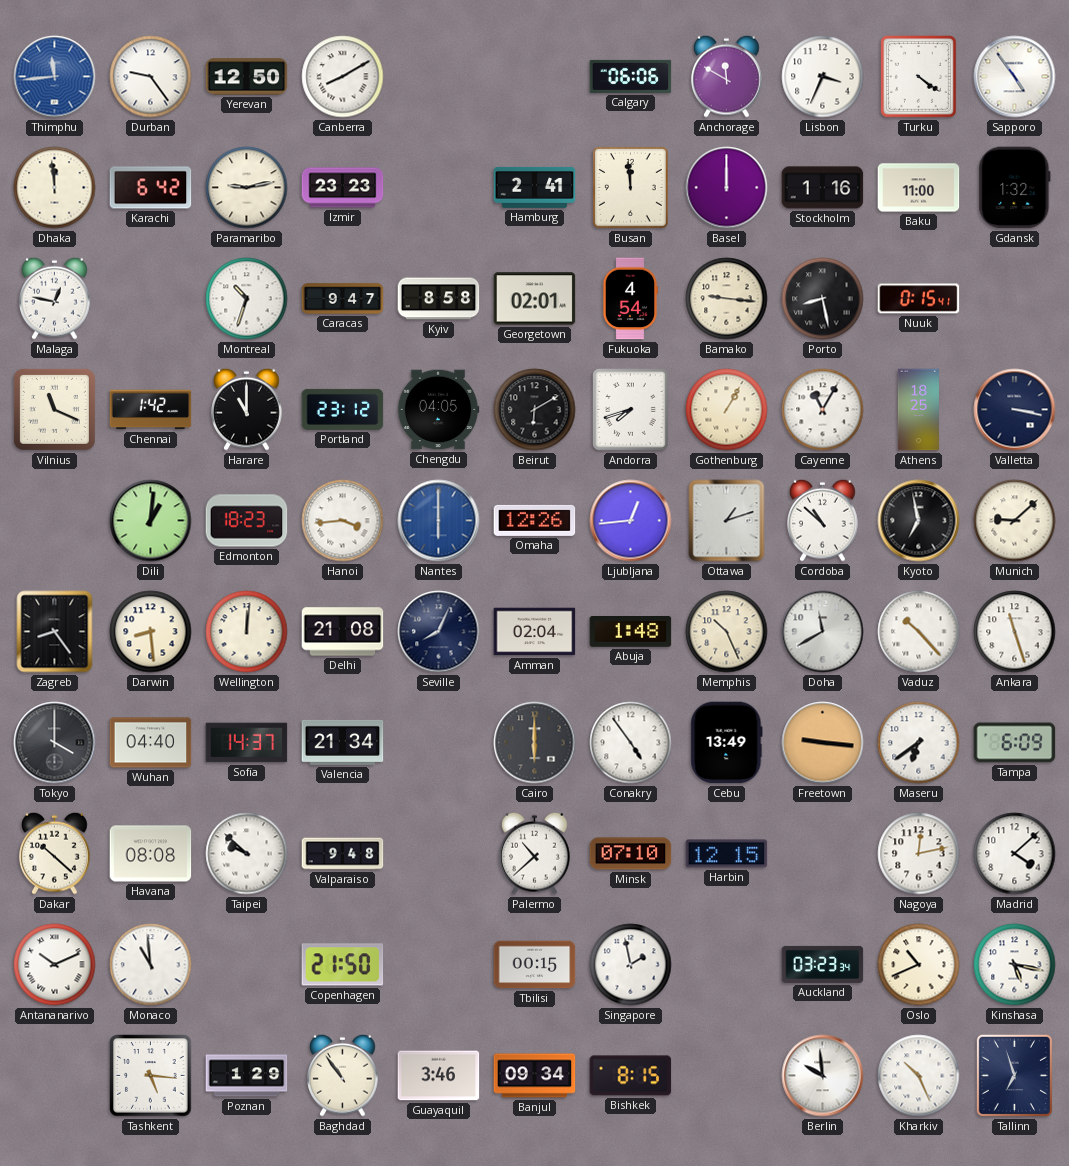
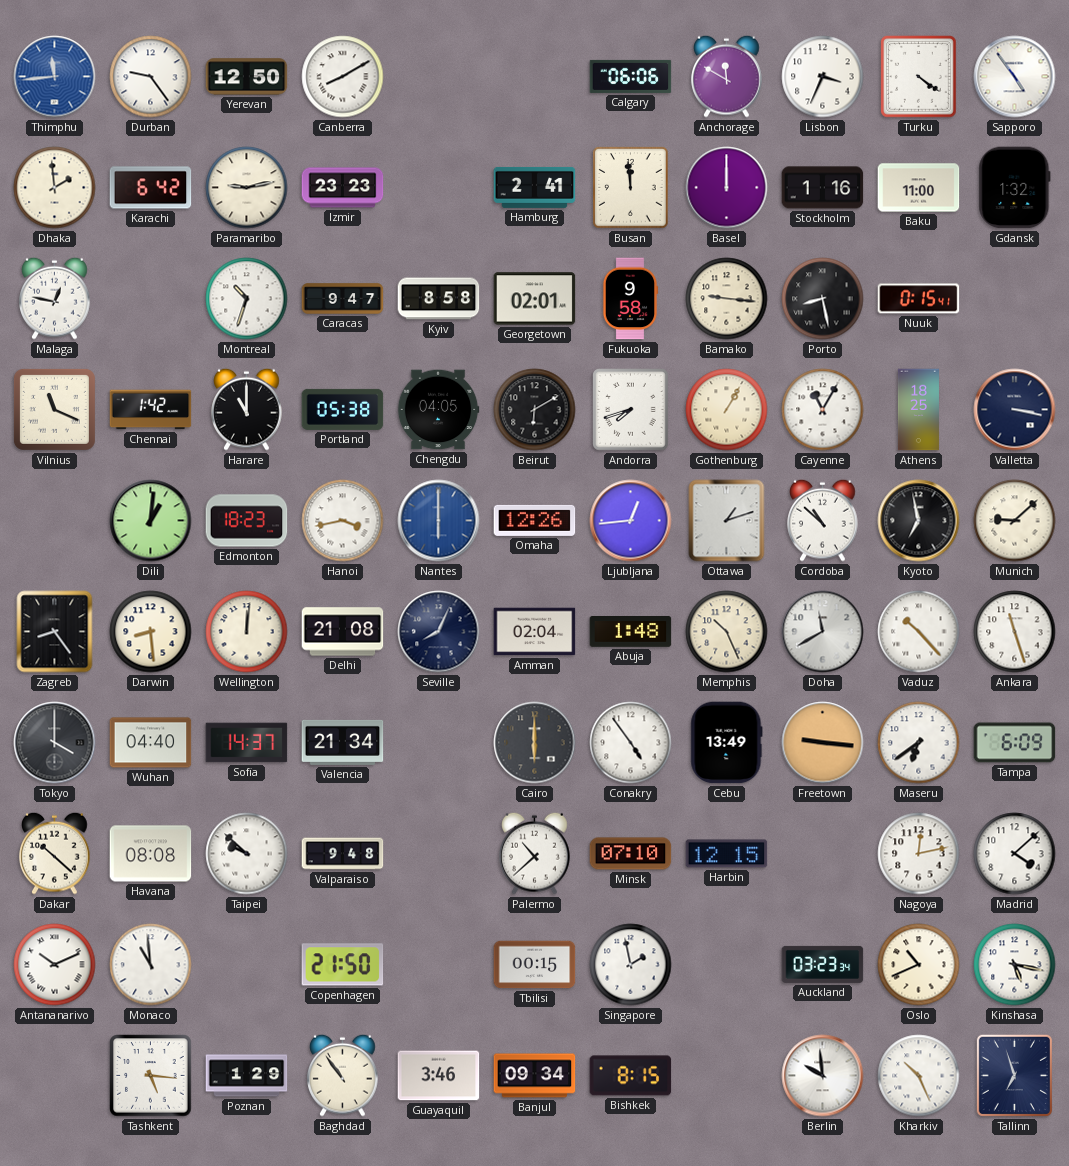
Dhaka: 11:59 -> 1:59
Fukuoka: 4:54 -> 9:58
Portland: 23:12 -> 05:38
Hanoi: 3:44 -> 3:43
